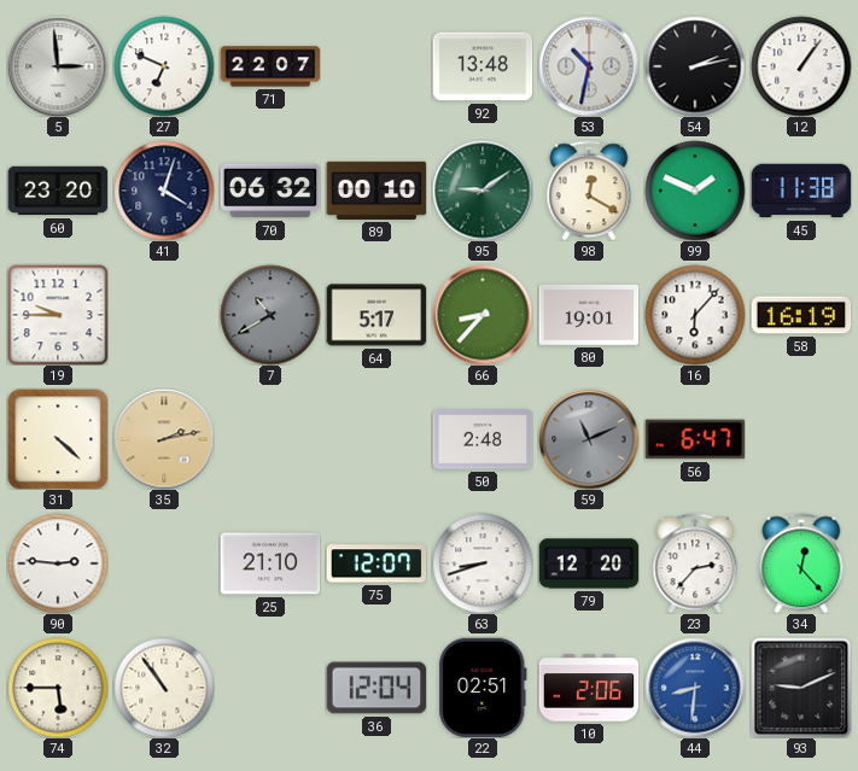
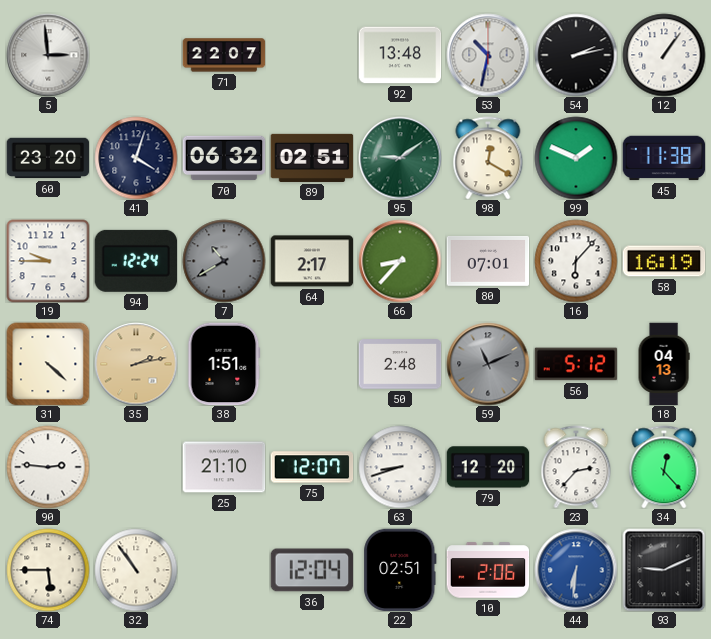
27: 6:49 -> none
89: 00:10 -> 02:51
94: none -> 12:24
64: 5:17 -> 2:17
80: 19:01 -> 07:01
38: none -> 1:51
56: 6:47 -> 5:12
18: none -> 04:13
44: 8:31 -> 6:31
